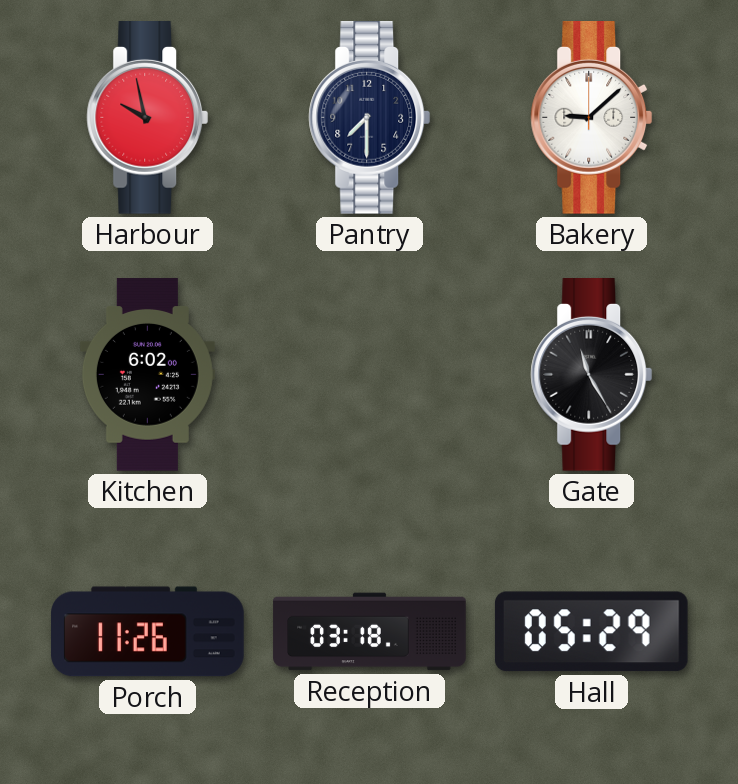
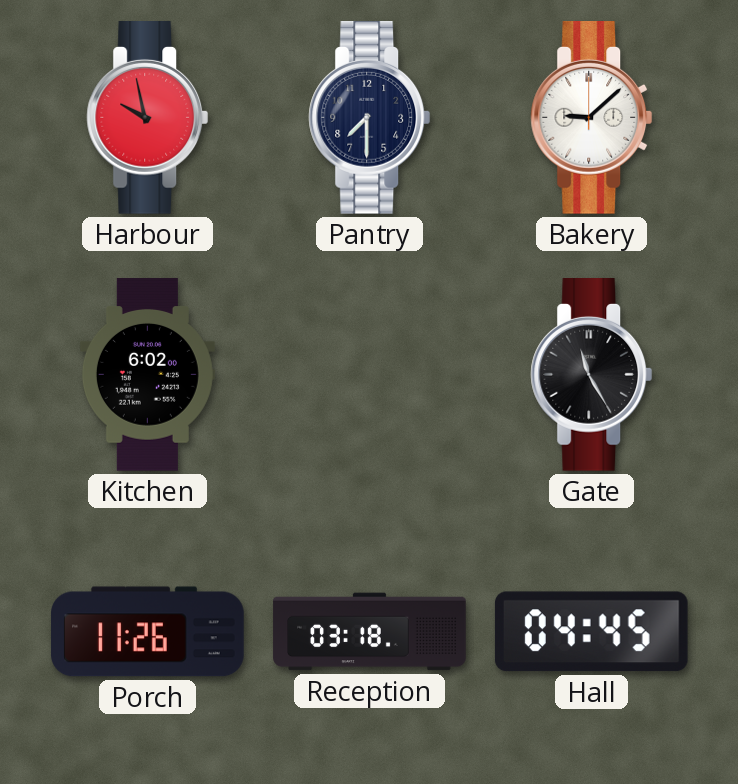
Hall: 05:29 -> 04:45
